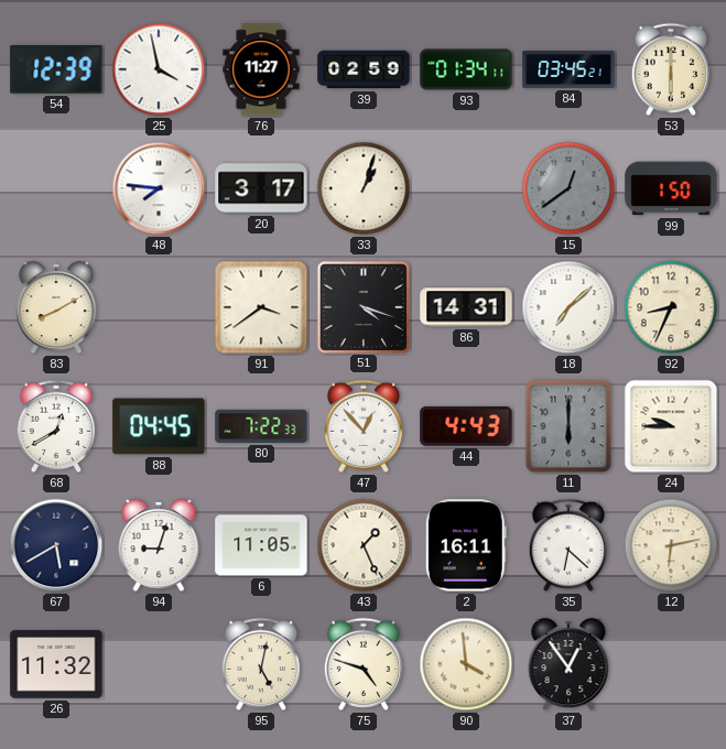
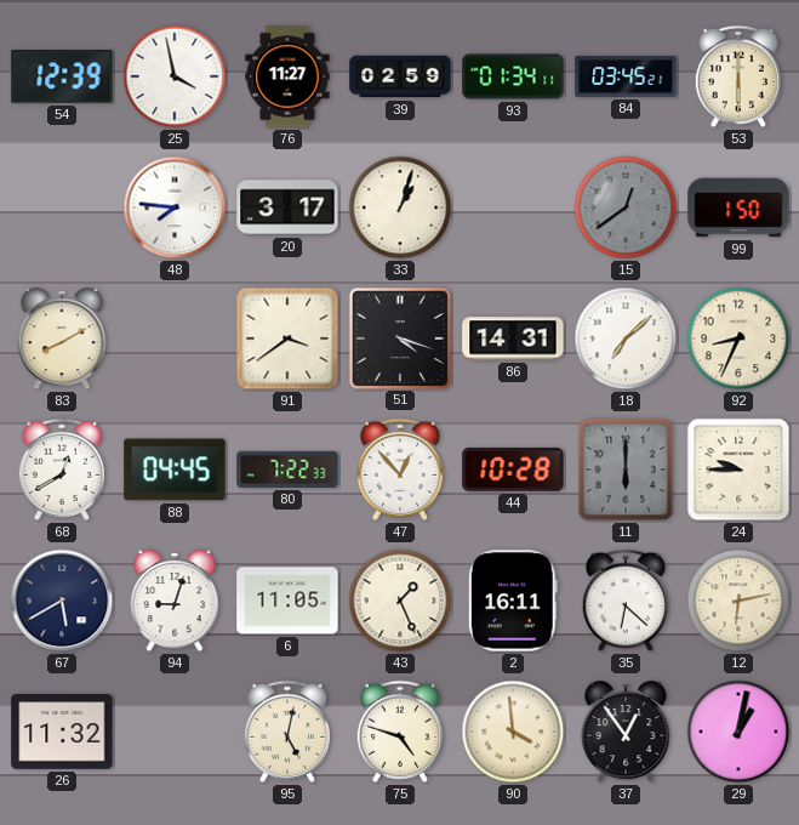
44: 4:43 -> 10:28
29: none -> 1:02
